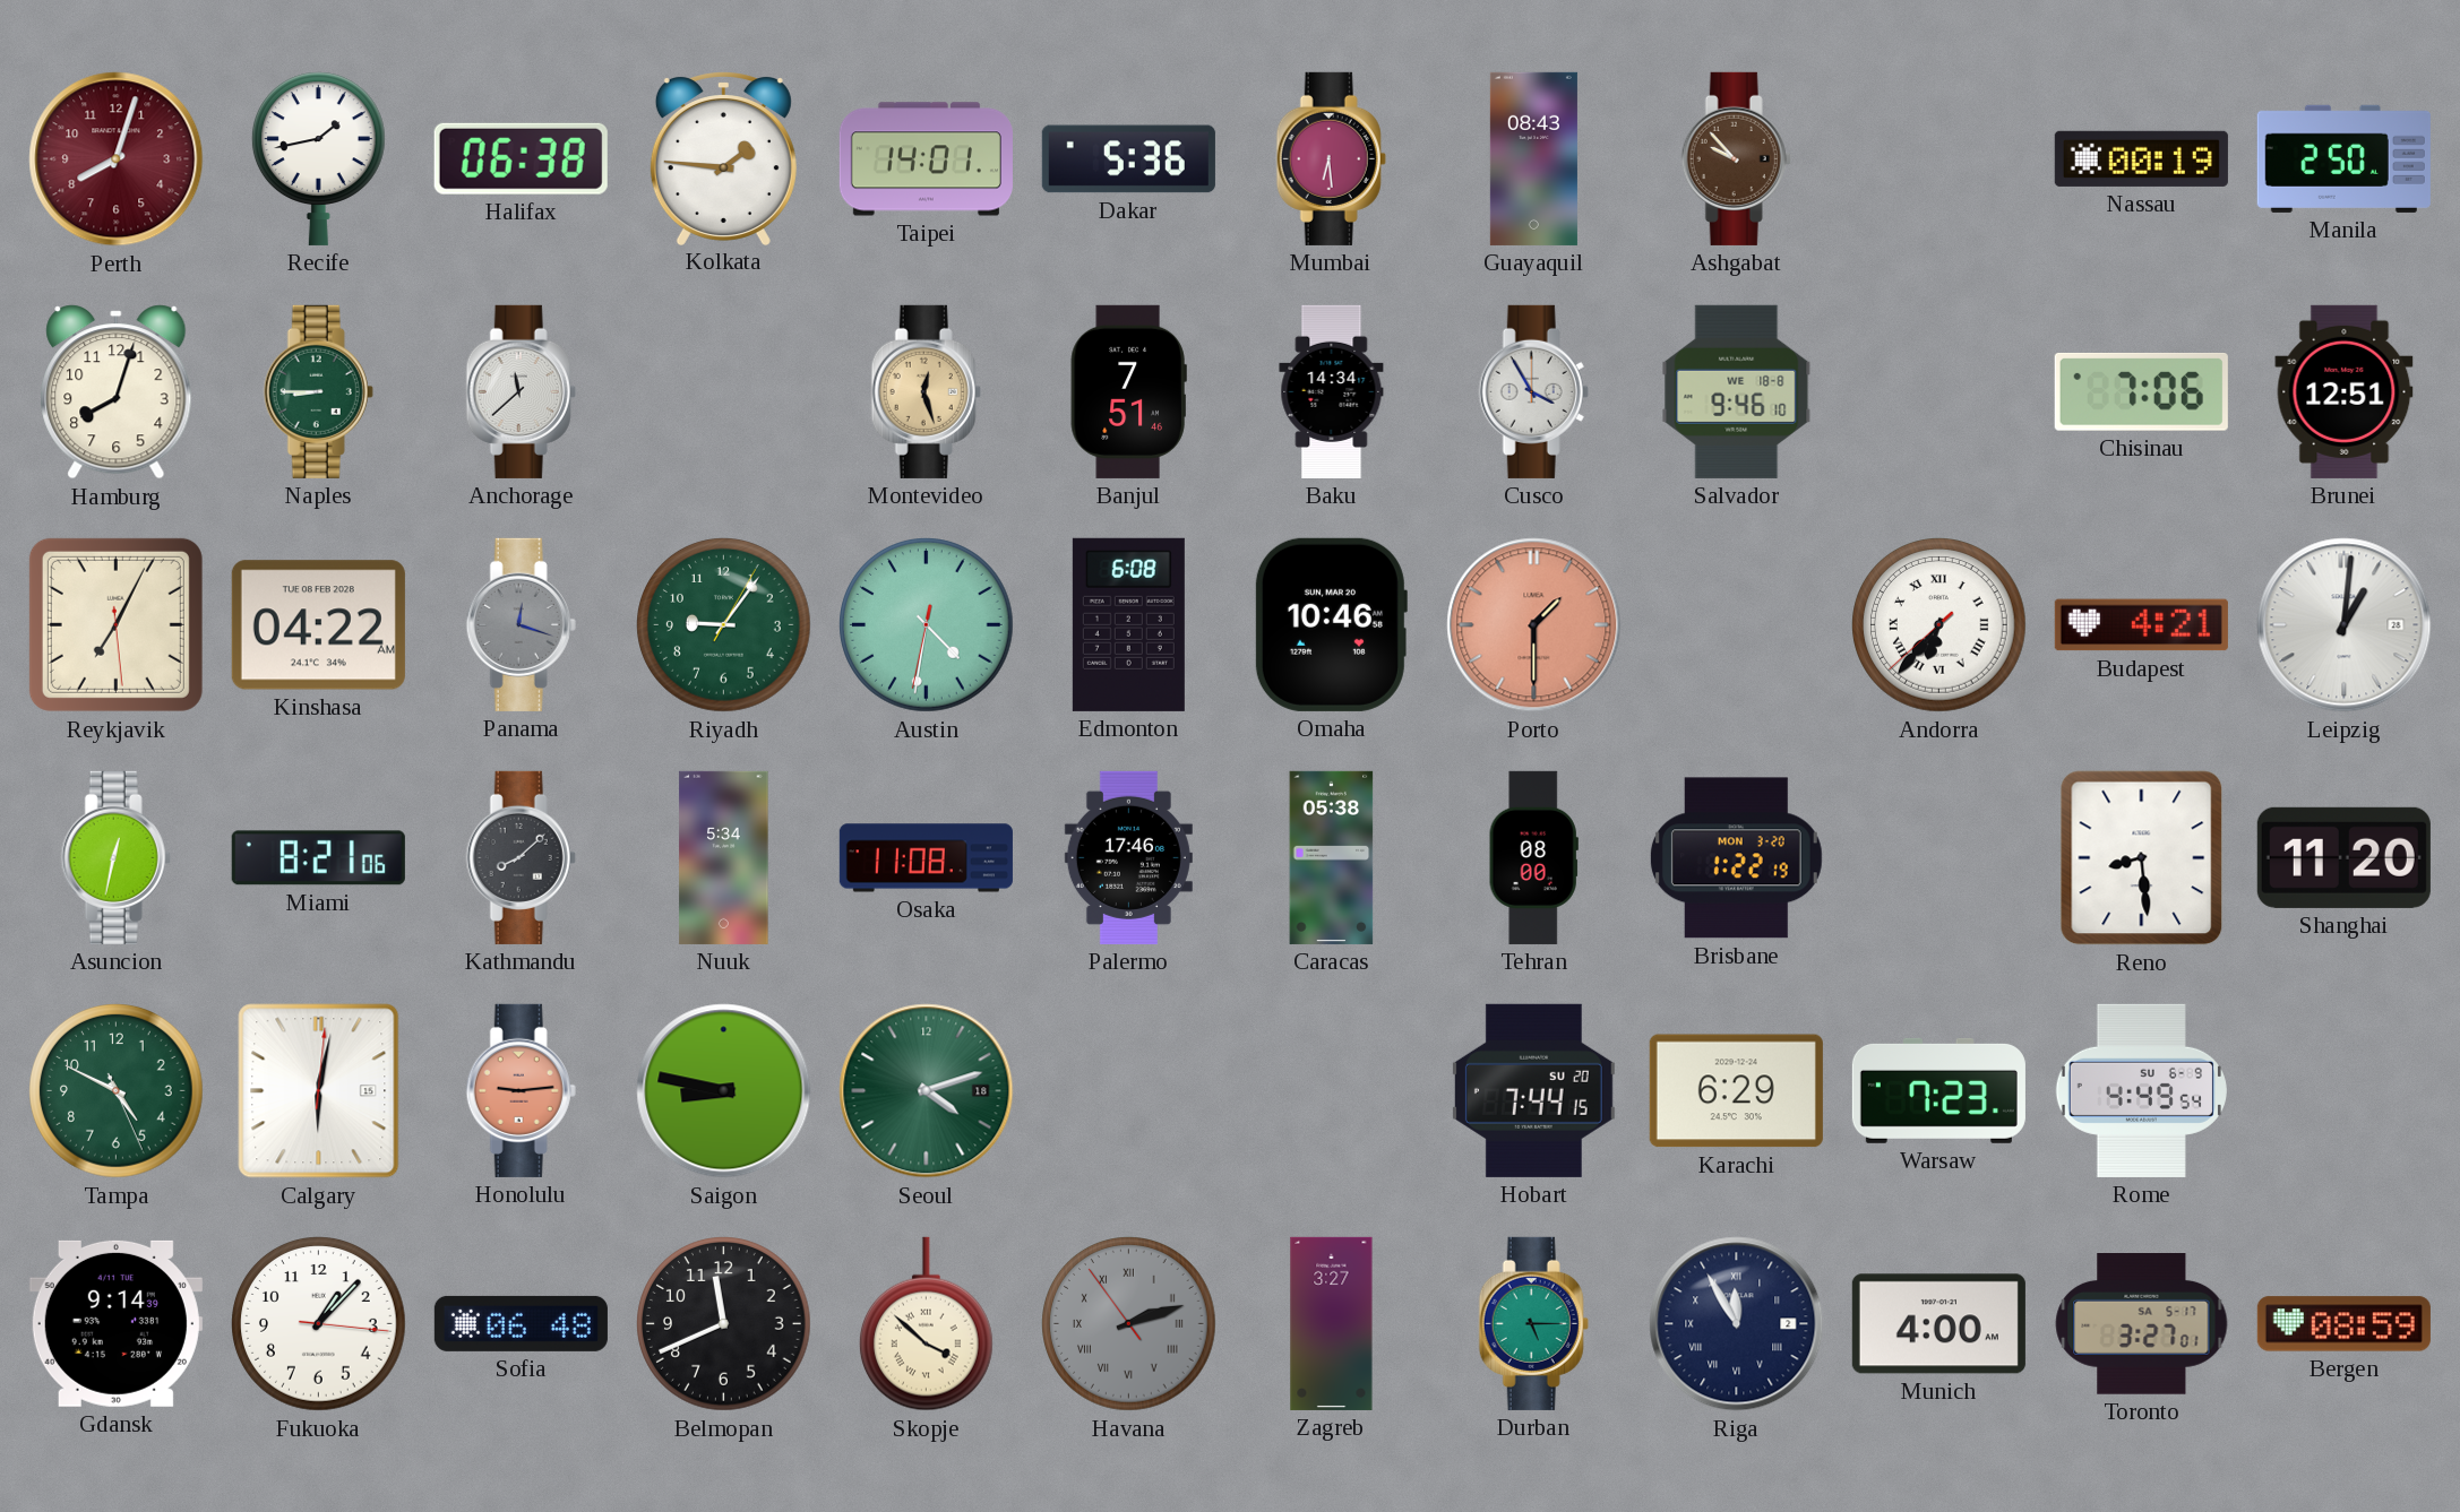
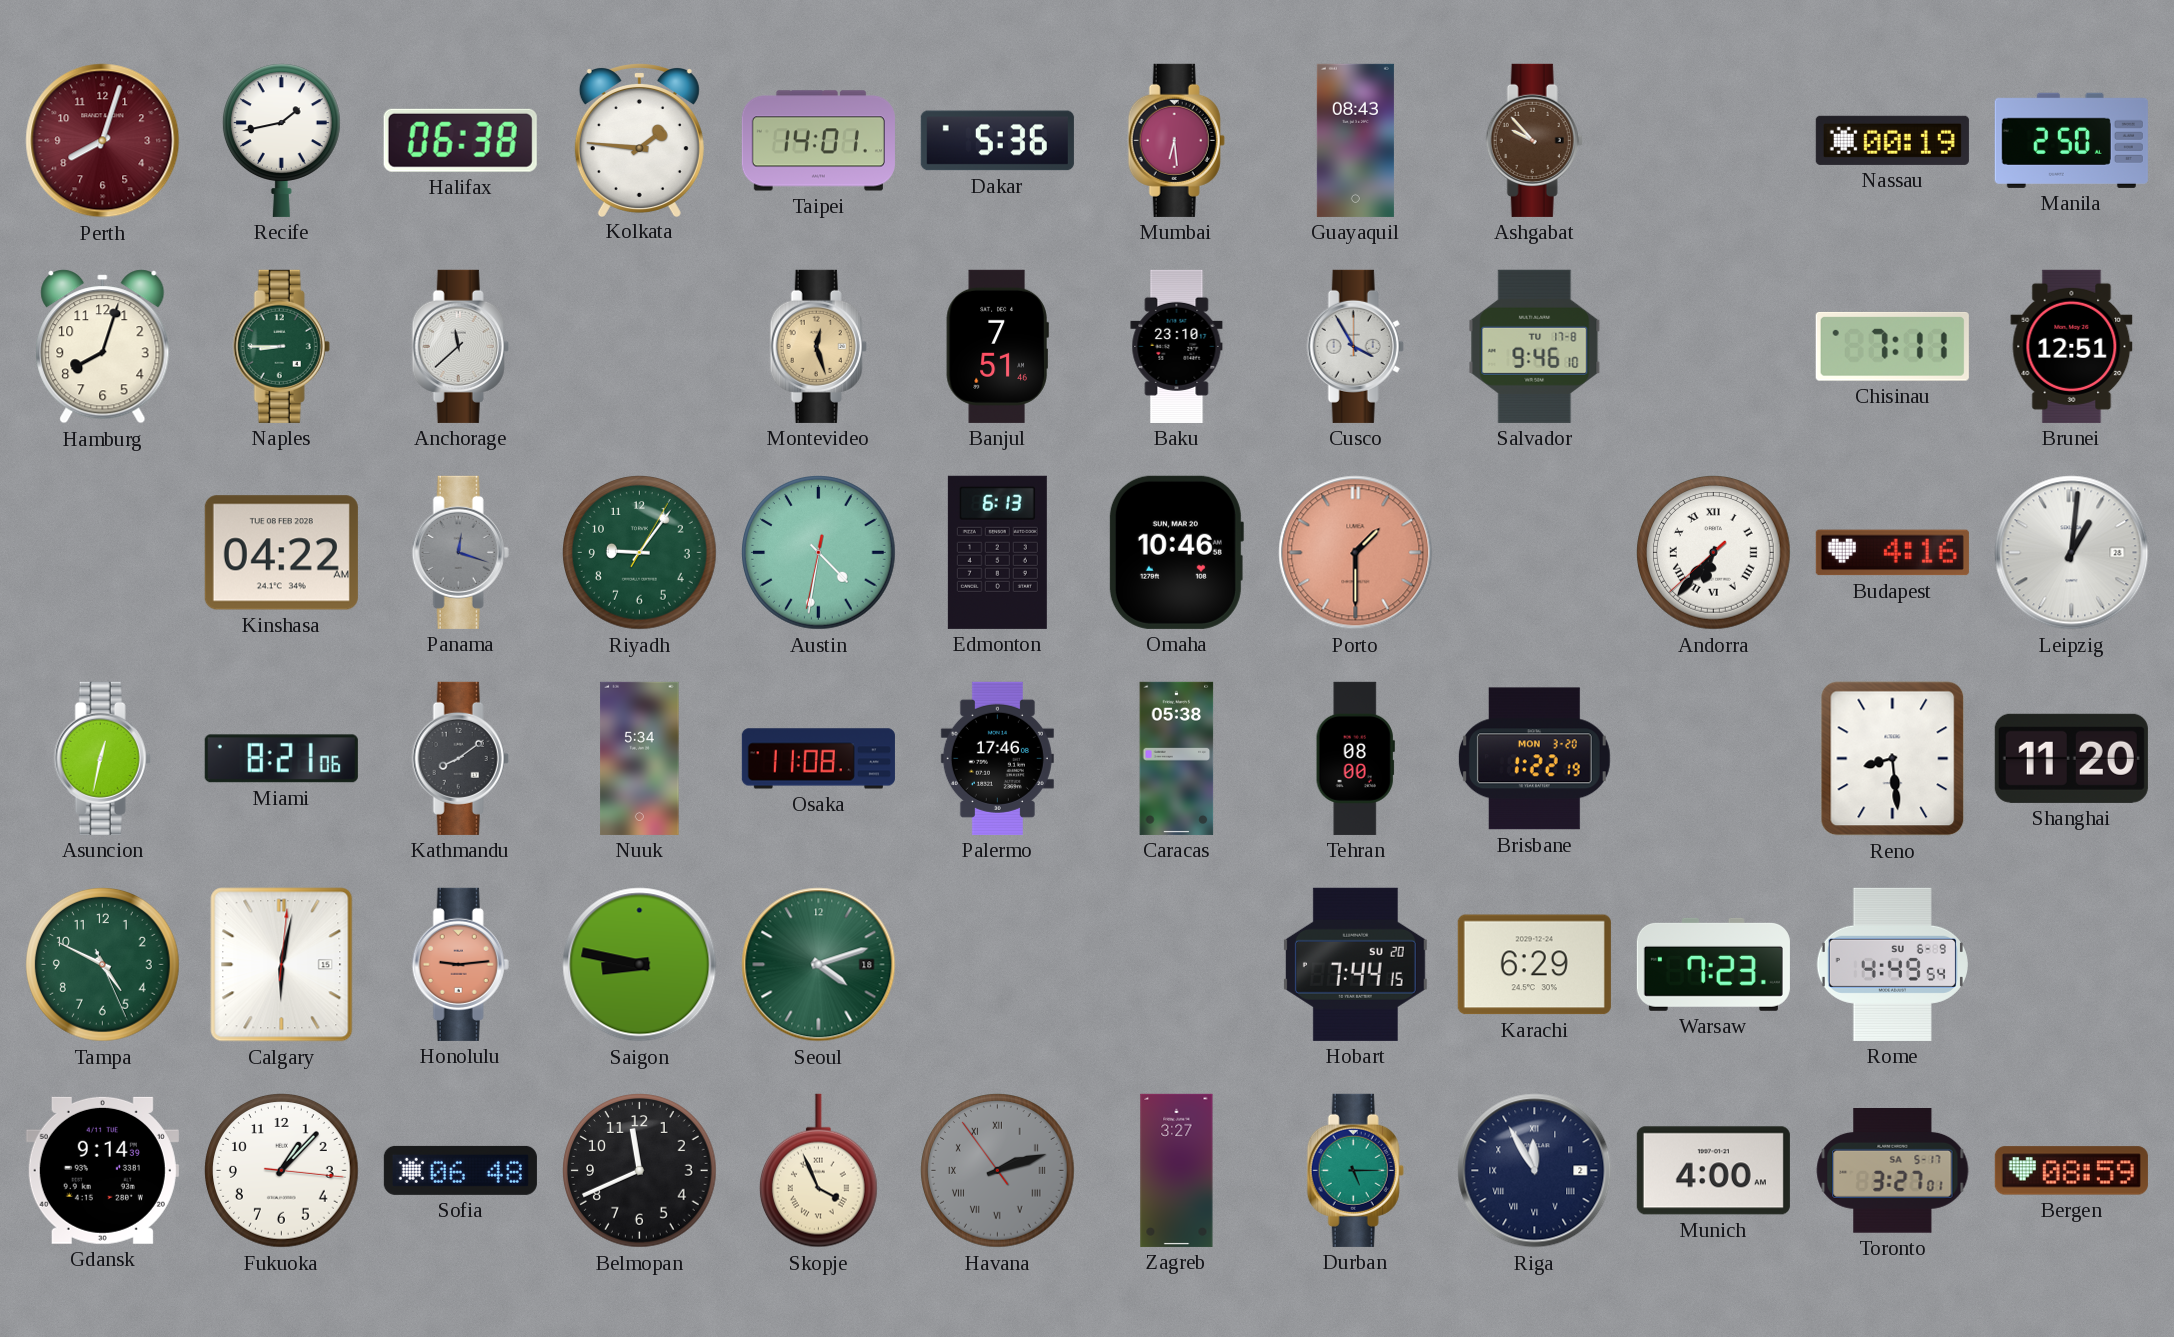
Baku: 14:34 -> 23:10
Salvador date: WE 18-8 -> TU 17-8
Chisinau: 7:06 -> 7:11
Reykjavik: 7:04 -> none
Edmonton: 6:08 -> 6:13
Budapest: 4:21 -> 4:16
Kathmandu: 8:08 -> 8:09
Skopje: 3:52 -> 3:56
